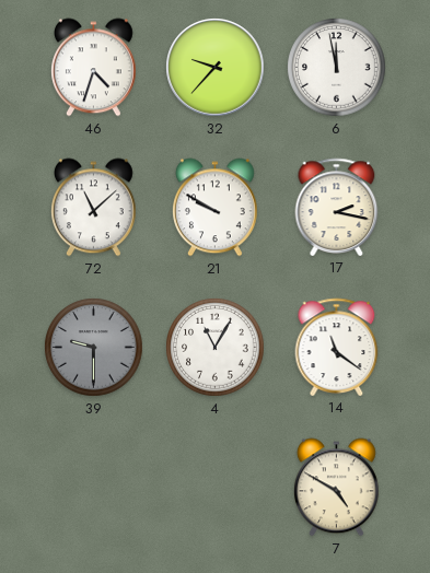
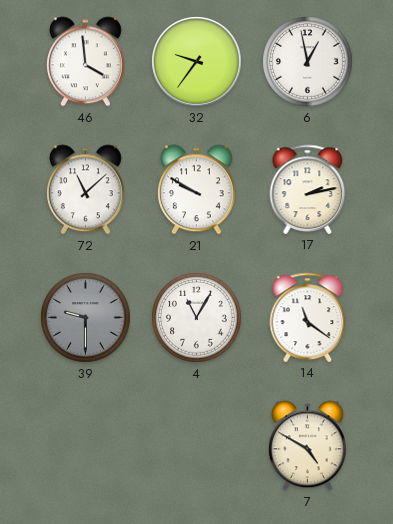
46: 4:33 -> 3:59
32: 9:37 -> 9:36
6: 11:58 -> 12:58
17: 2:17 -> 2:13
